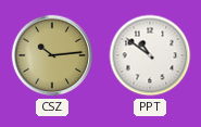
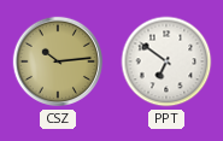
PPT: 10:51 -> 6:51
